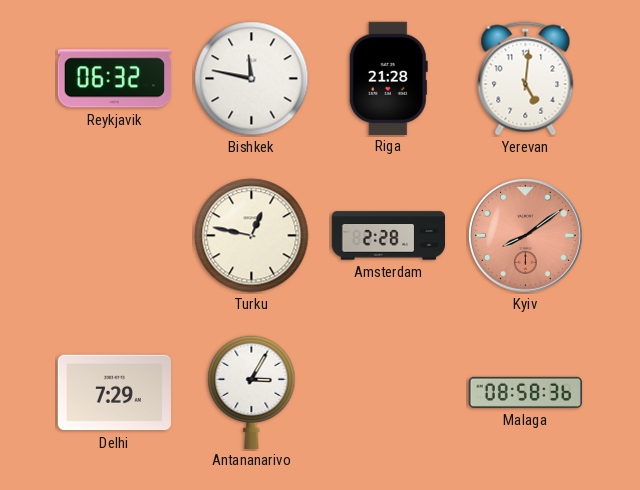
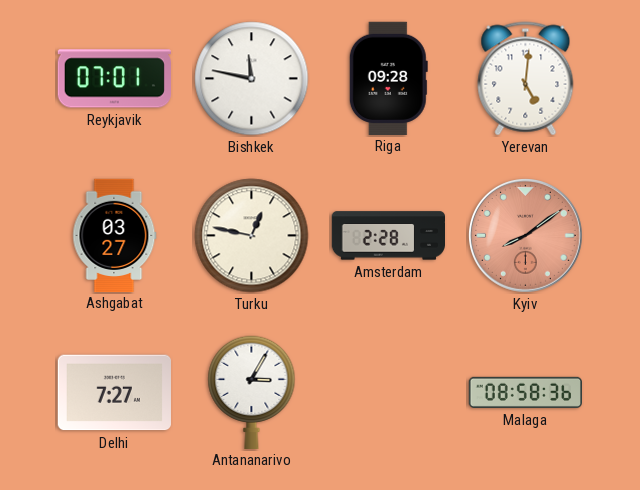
Reykjavik: 06:32 -> 07:01
Riga: 21:28 -> 09:28
Ashgabat: none -> 03:27
Delhi: 7:29 -> 7:27
